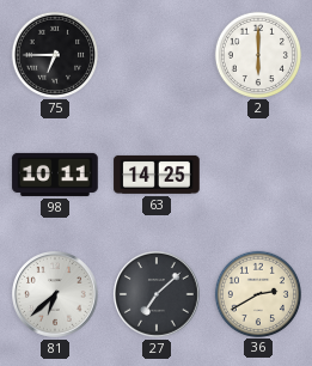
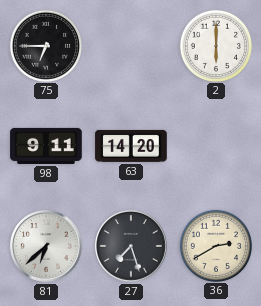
98: 10:11 -> 9:11
63: 14:25 -> 14:20
27: 7:08 -> 7:27
